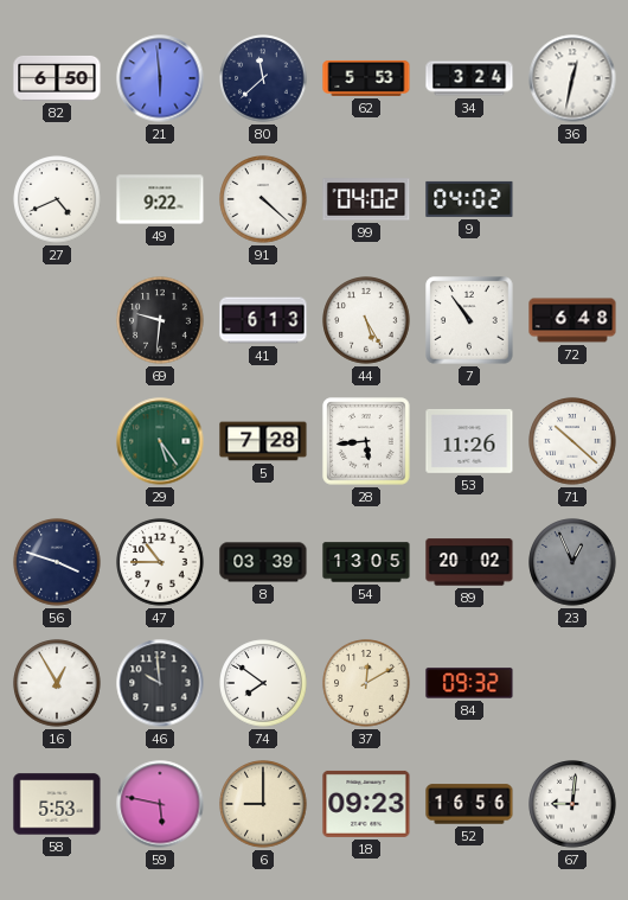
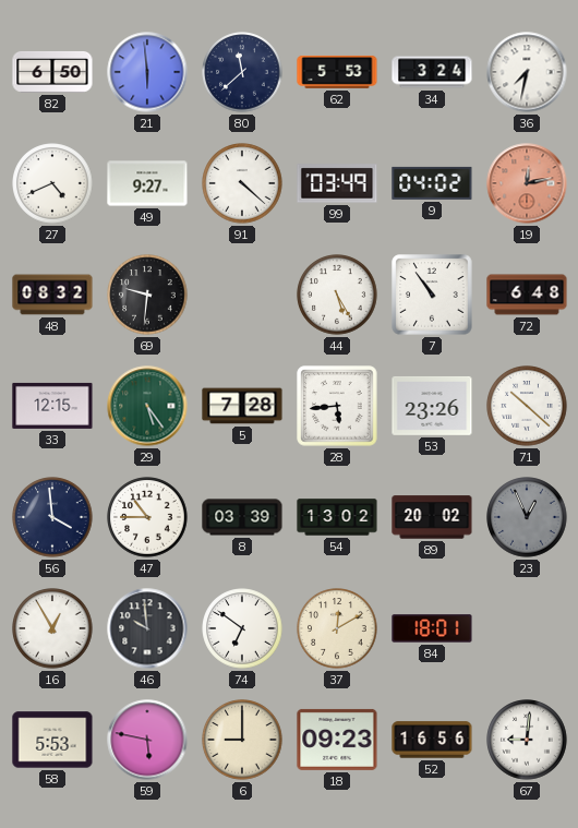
36: 12:32 -> 7:32
49: 9:22 -> 9:27
99: 04:02 -> 03:49
19: none -> 12:13
48: none -> 08:32
41: 6:13 -> none
33: none -> 12:15
53: 11:26 -> 23:26
56: 3:48 -> 3:59
54: 13:05 -> 13:02
74: 7:51 -> 6:51
84: 09:32 -> 18:01
